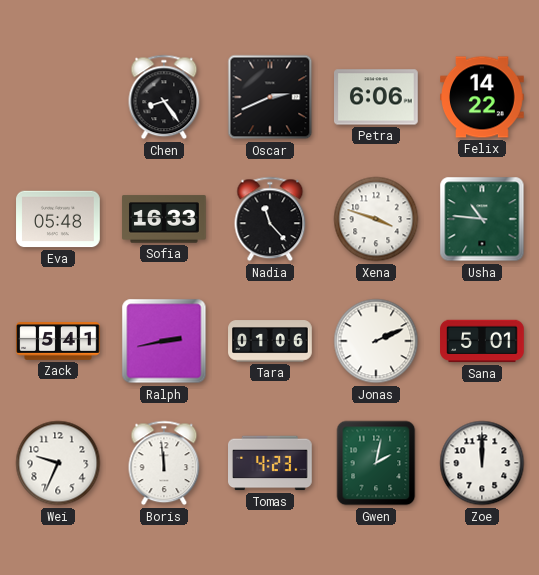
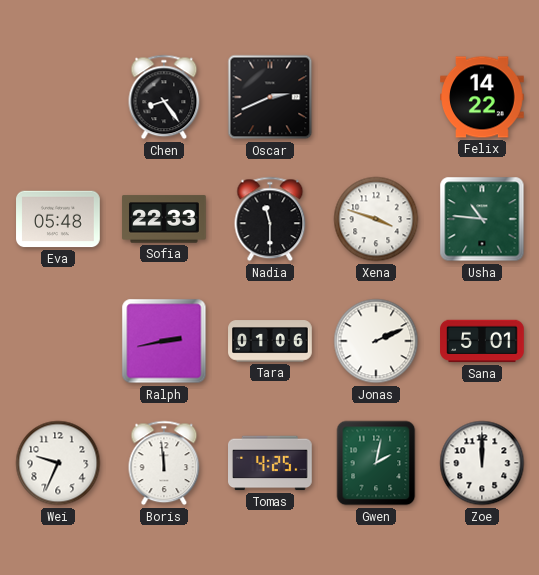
Petra: 6:06 -> none
Sofia: 16:33 -> 22:33
Nadia: 11:23 -> 11:30
Zack: 5:41 -> none
Tomas: 4:23 -> 4:25
